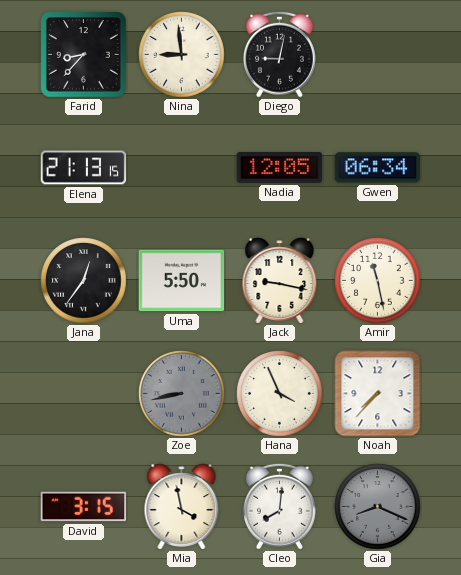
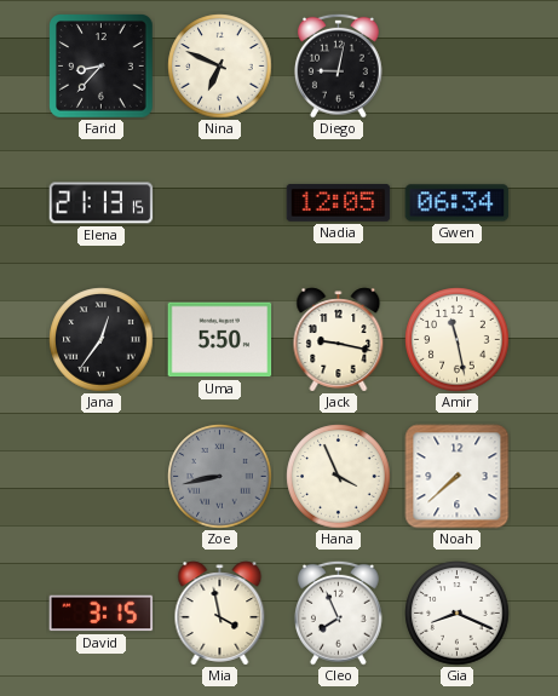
Nina: 8:59 -> 6:49
Noah: 7:37 -> 7:38
Cleo: 8:01 -> 7:56
Gia dial: grey -> white
